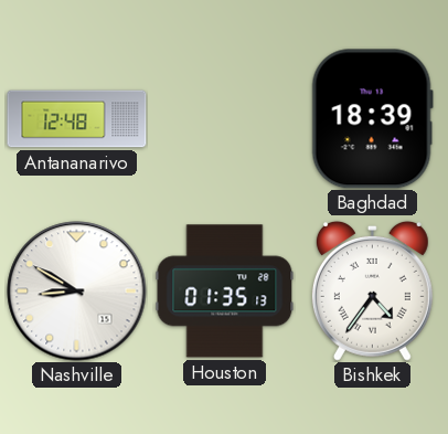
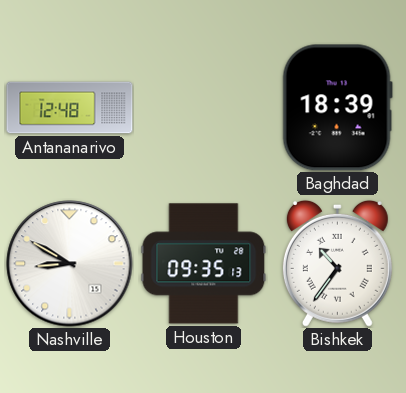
Houston: 01:35 -> 09:35
Bishkek: 4:36 -> 10:36
